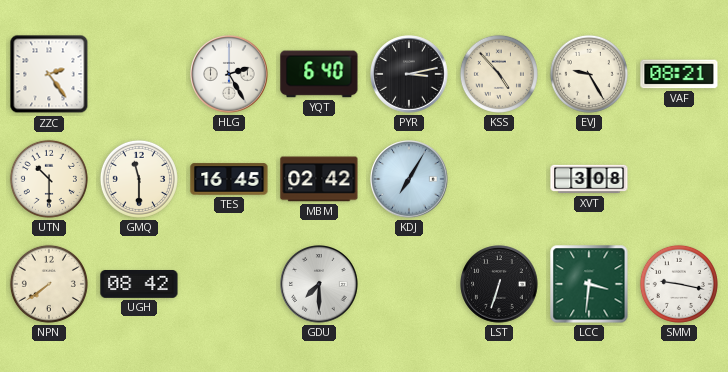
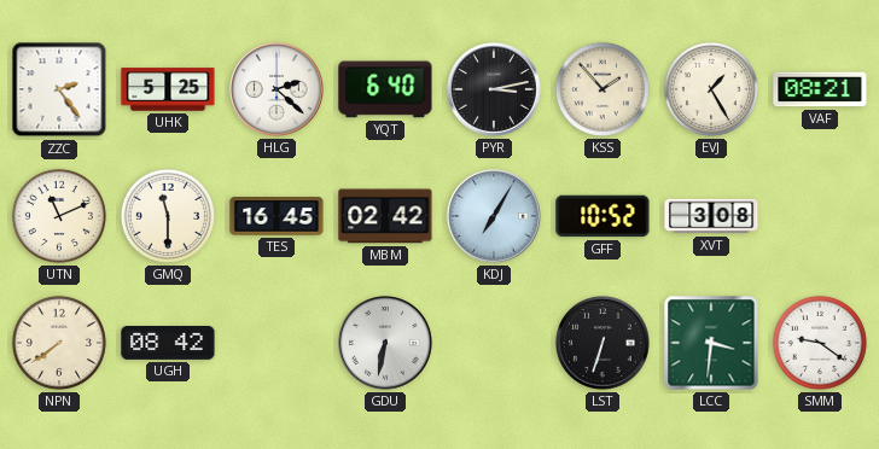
UHK: none -> 5:25
HLG: 2:25 -> 2:22
KSS: 4:53 -> 1:53
EVJ: 9:25 -> 1:25
UTN: 10:30 -> 11:11
GFF: none -> 10:52
GDU: 7:30 -> 6:32
SMM: 9:17 -> 9:21
